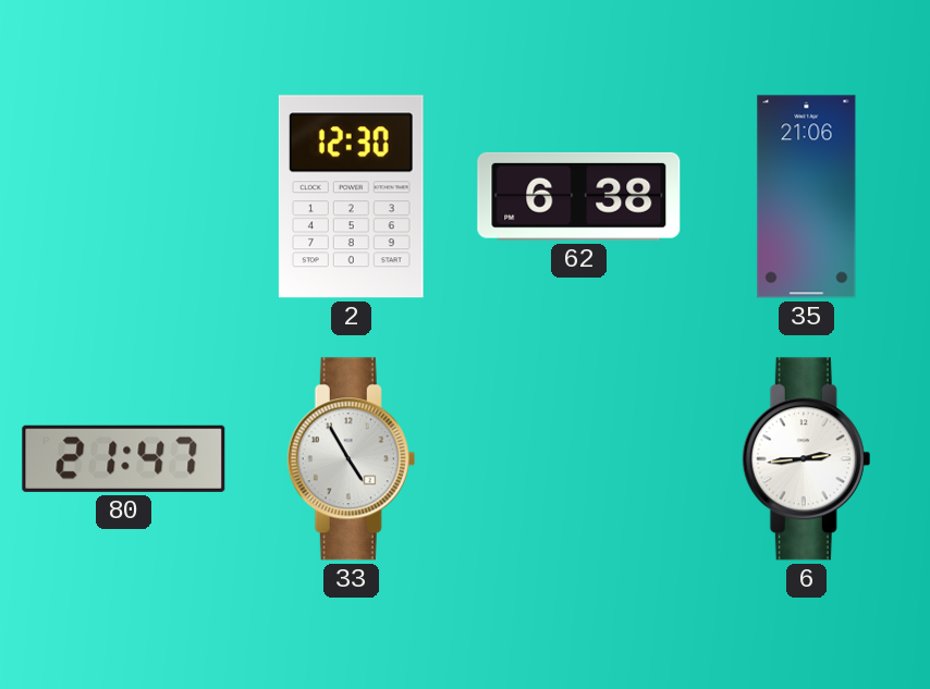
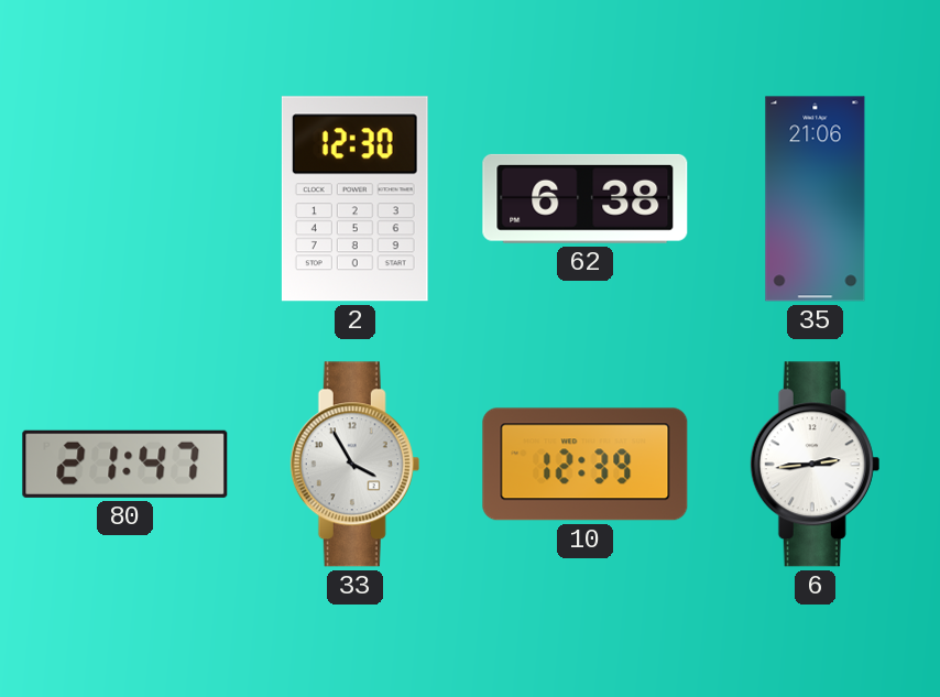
33: 4:55 -> 3:55
10: none -> 12:39
